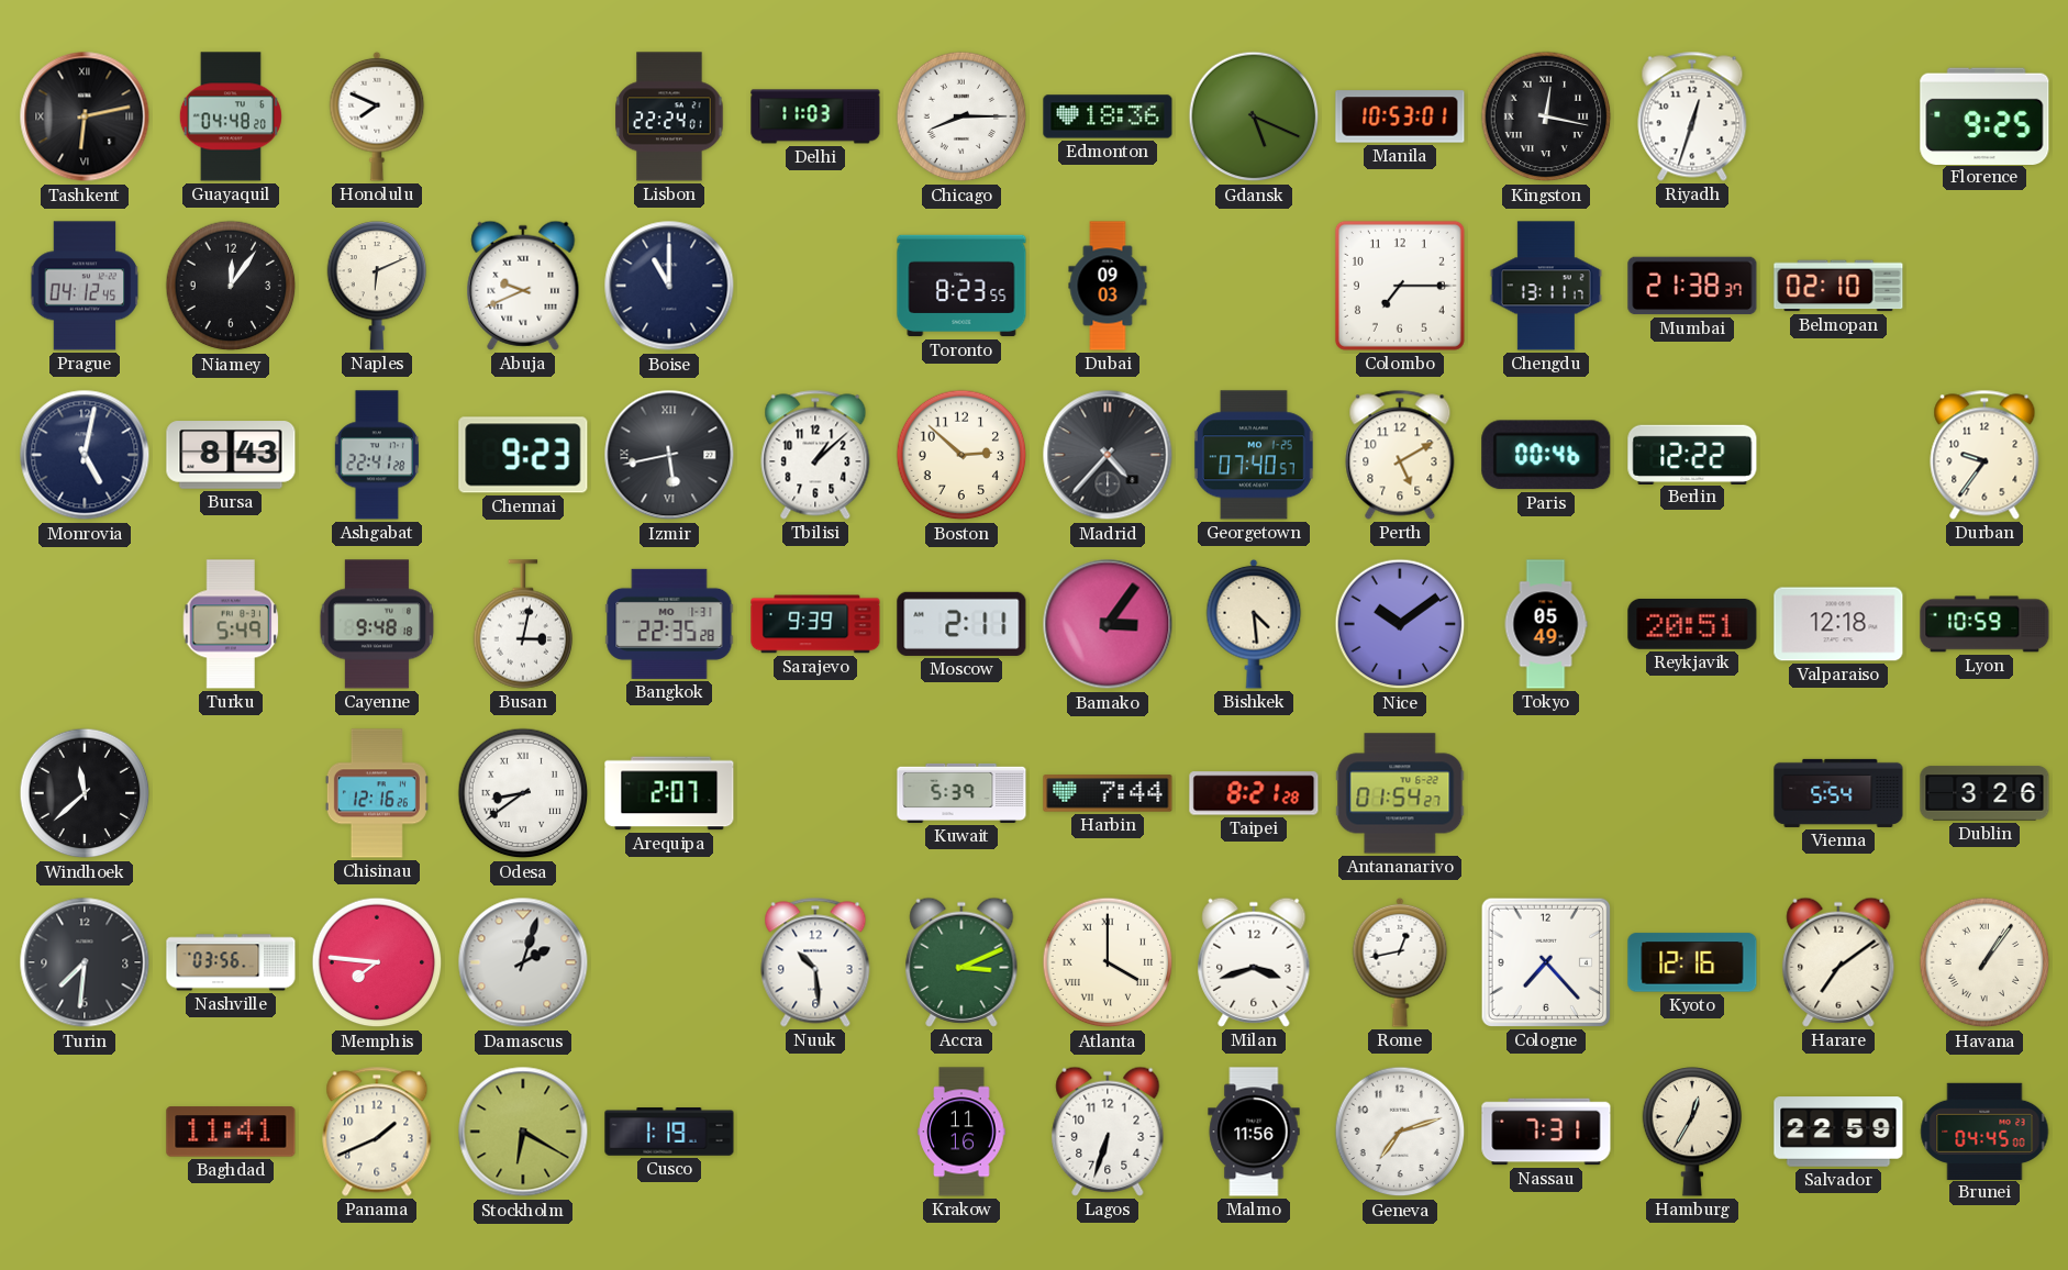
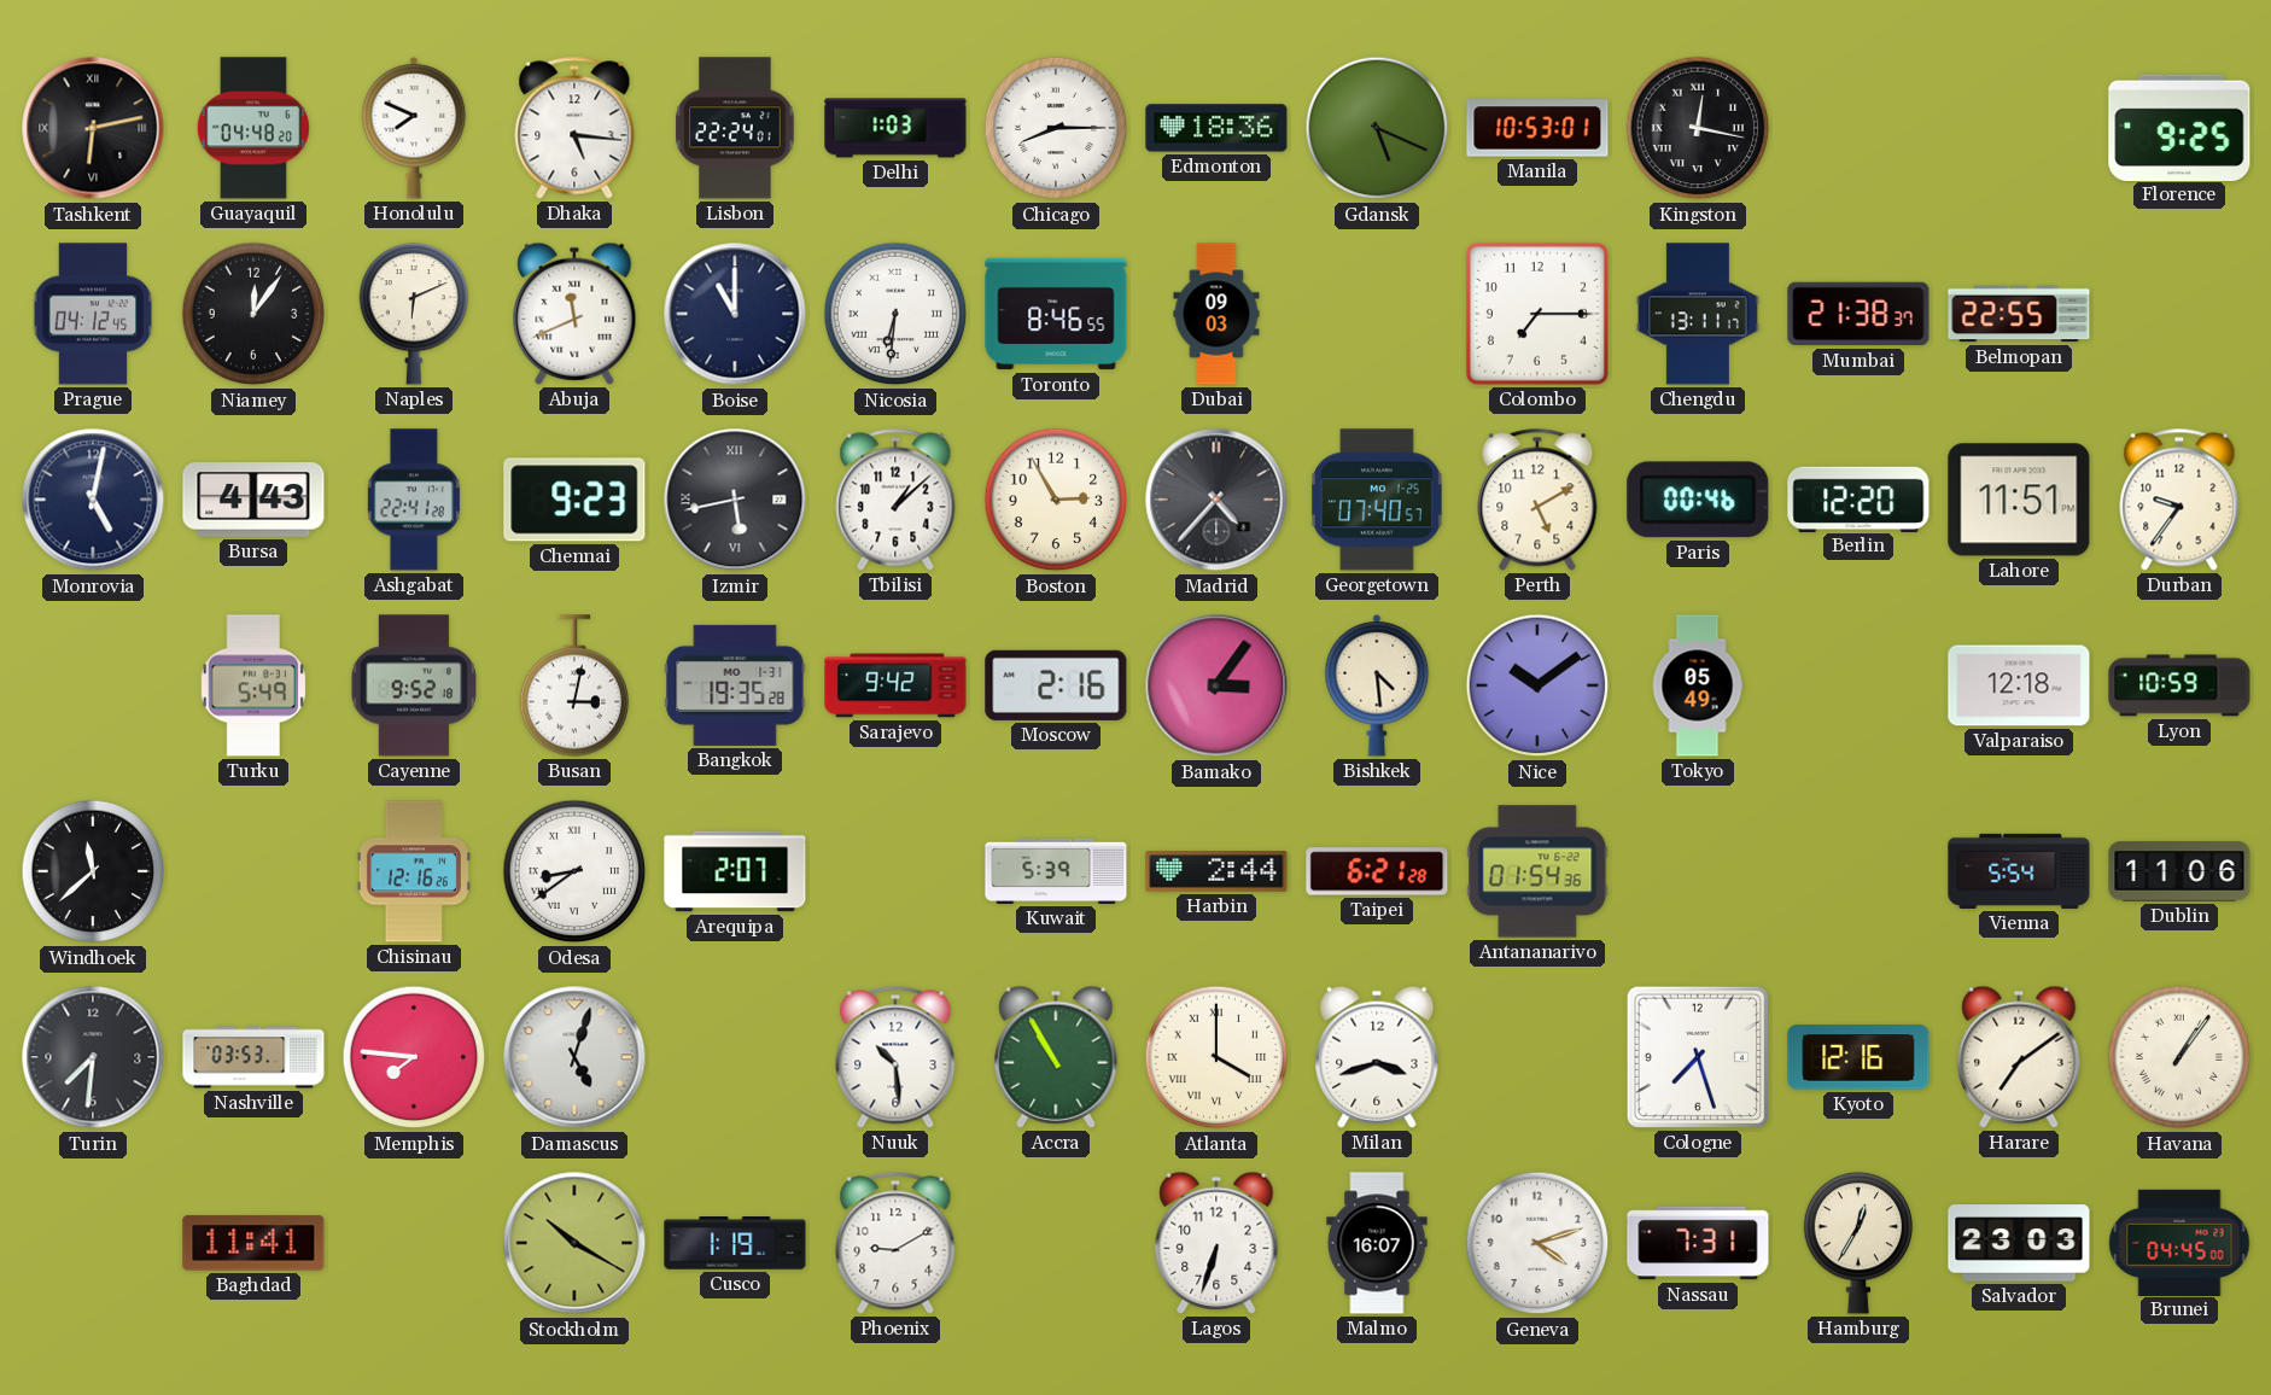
Dhaka: none -> 5:16
Delhi: 11:03 -> 1:03
Riyadh: 12:33 -> none
Abuja: 9:41 -> 11:41
Nicosia: none -> 6:31
Toronto: 8:23 -> 8:46
Belmopan: 02:10 -> 22:55
Bursa: 8:43 -> 4:43
Boston: 2:52 -> 2:55
Berlin: 12:22 -> 12:20
Lahore: none -> 11:51
Cayenne: 9:48 -> 9:52
Bangkok: 22:35 -> 19:35
Sarajevo: 9:39 -> 9:42
Moscow: 2:11 -> 2:16
Reykjavik: 20:51 -> none
Harbin: 7:44 -> 2:44
Taipei: 8:21 -> 6:21
Antananarivo: 01:54:27 -> 01:54:36
Dublin: 3:26 -> 11:06
Nashville: 03:56 -> 03:53
Damascus: 2:03 -> 5:03
Accra: 3:11 -> 10:55
Rome: 12:43 -> none
Cologne: 7:23 -> 7:27
Panama: 1:41 -> none
Stockholm: 6:20 -> 10:20
Phoenix: none -> 9:10
Krakow: 11:16 -> none
Malmo: 11:56 -> 16:07
Geneva: 7:12 -> 4:12
Salvador: 22:59 -> 23:03
